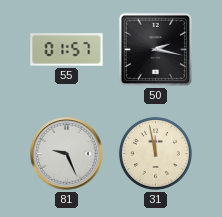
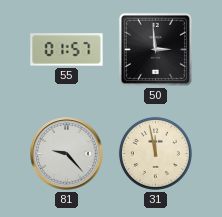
50: 2:17 -> 2:59
81: 9:26 -> 9:23
